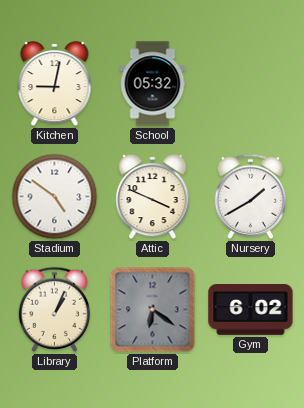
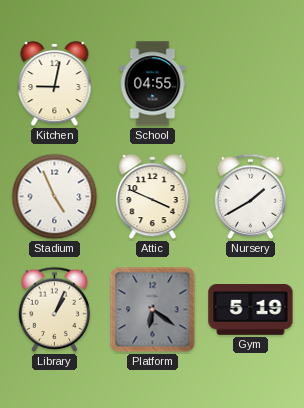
School: 05:32 -> 04:55
Stadium: 4:51 -> 4:56
Gym: 6:02 -> 5:19
